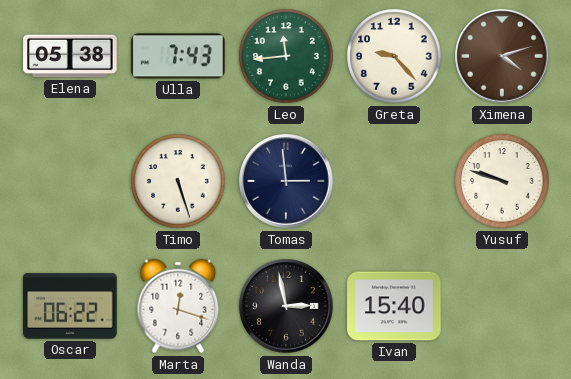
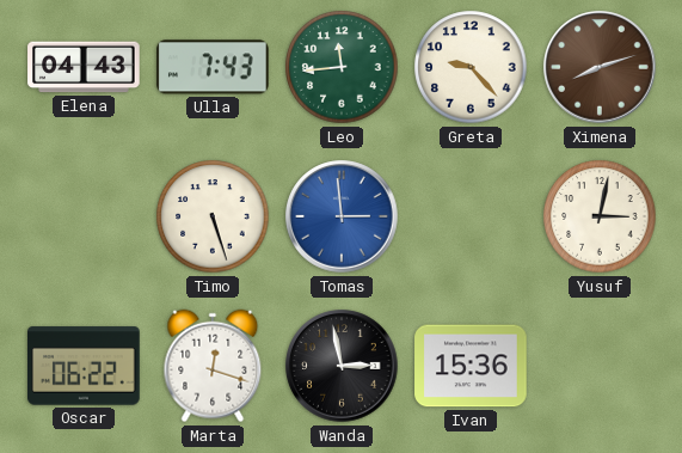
Elena: 05:38 -> 04:43
Ximena: 4:12 -> 8:12
Tomas dial: navy -> blue
Yusuf: 9:48 -> 3:02
Ivan: 15:40 -> 15:36
